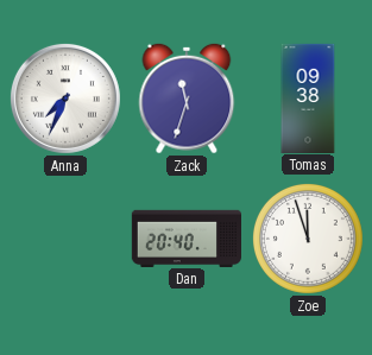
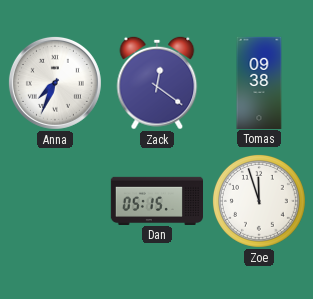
Zack: 11:33 -> 12:21
Dan: 20:40 -> 05:15
